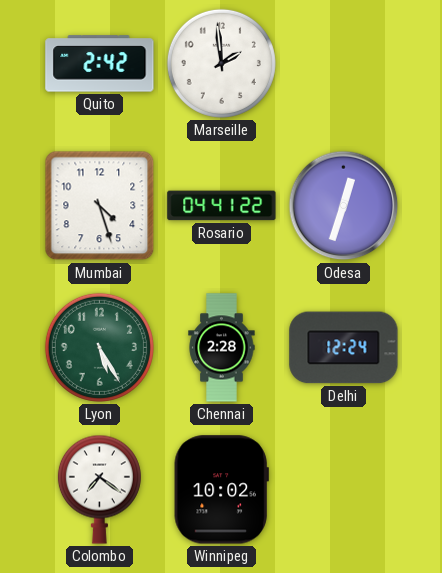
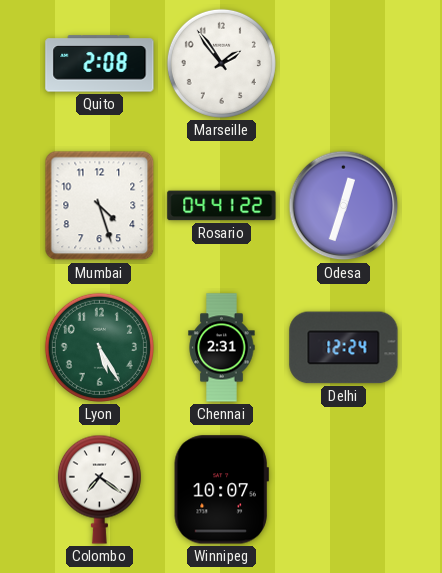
Quito: 2:42 -> 2:08
Marseille: 1:59 -> 1:54
Chennai: 2:28 -> 2:31
Winnipeg: 10:02 -> 10:07
